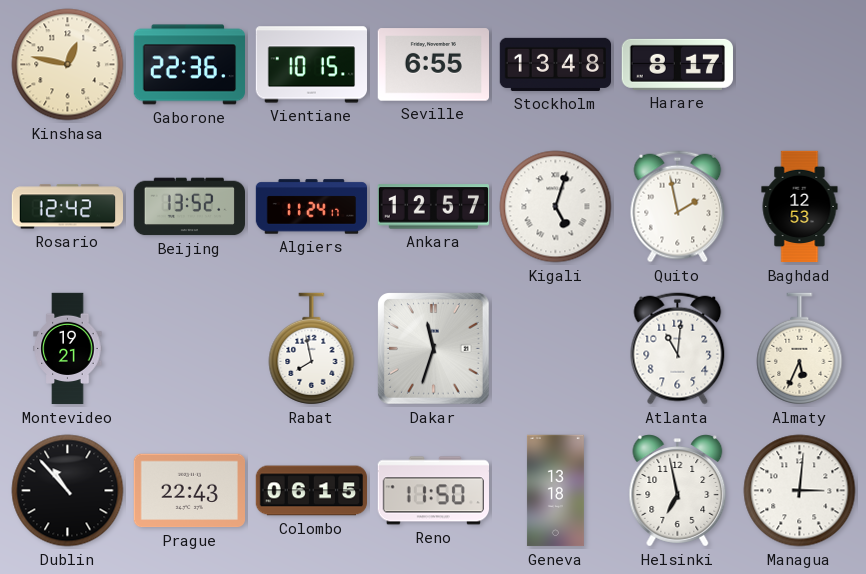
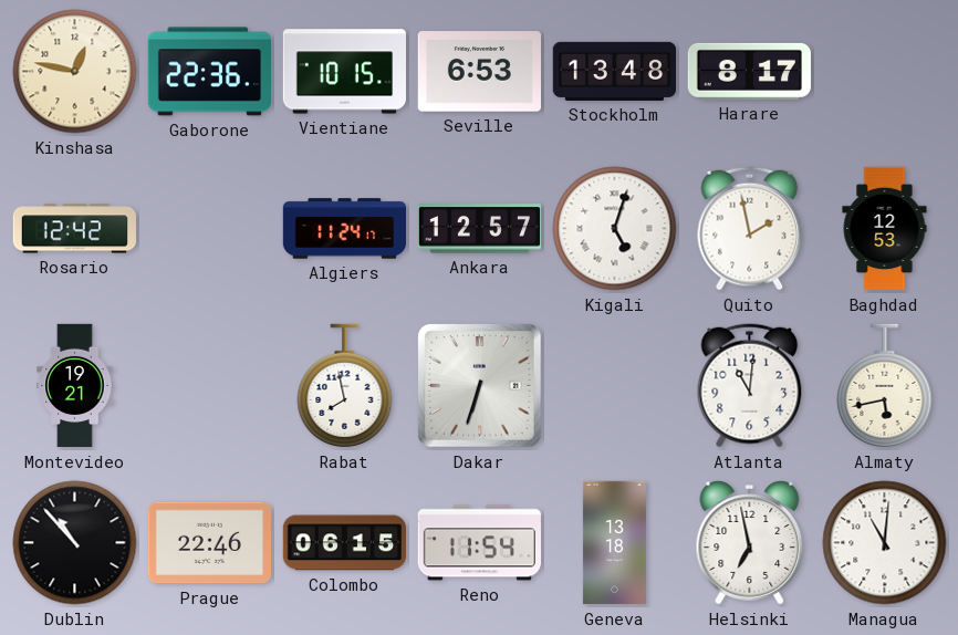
Seville: 6:55 -> 6:53
Beijing: 13:52 -> none
Dakar: 11:33 -> 6:33
Almaty: 5:34 -> 5:43
Prague: 22:43 -> 22:46
Reno: 11:50 -> 11:54
Managua: 3:01 -> 11:01
